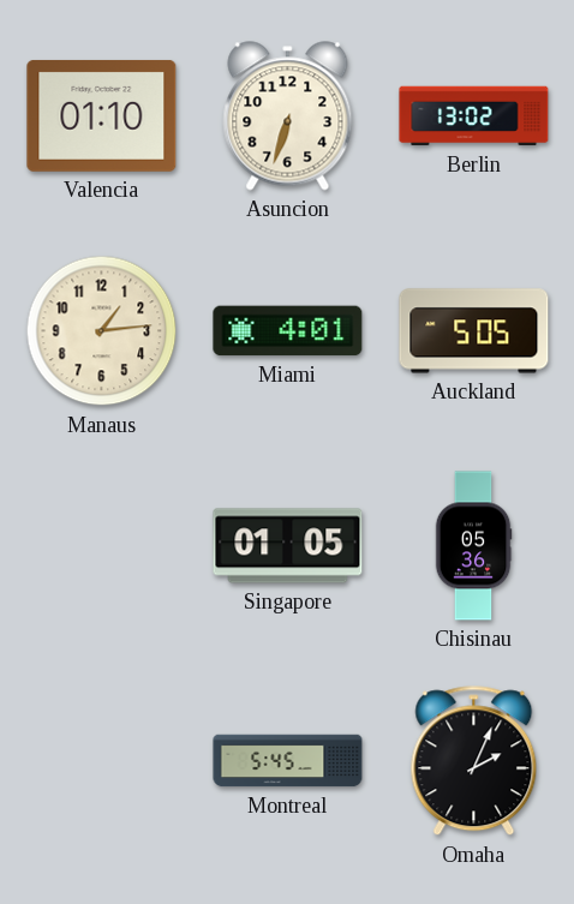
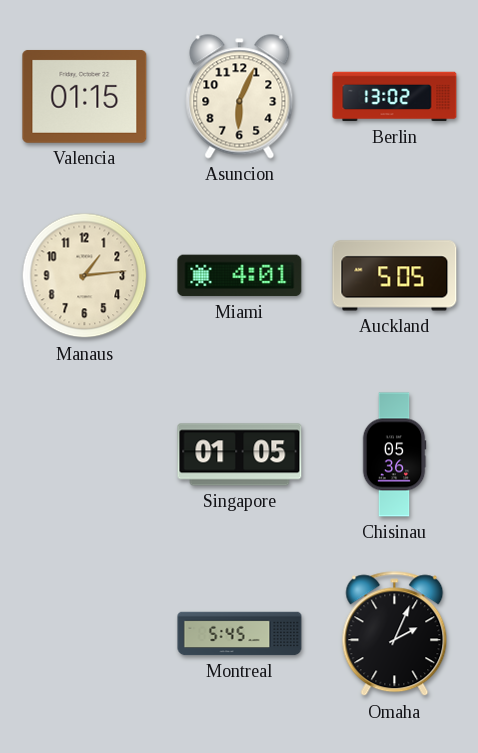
Valencia: 01:10 -> 01:15
Asuncion: 6:33 -> 6:04
